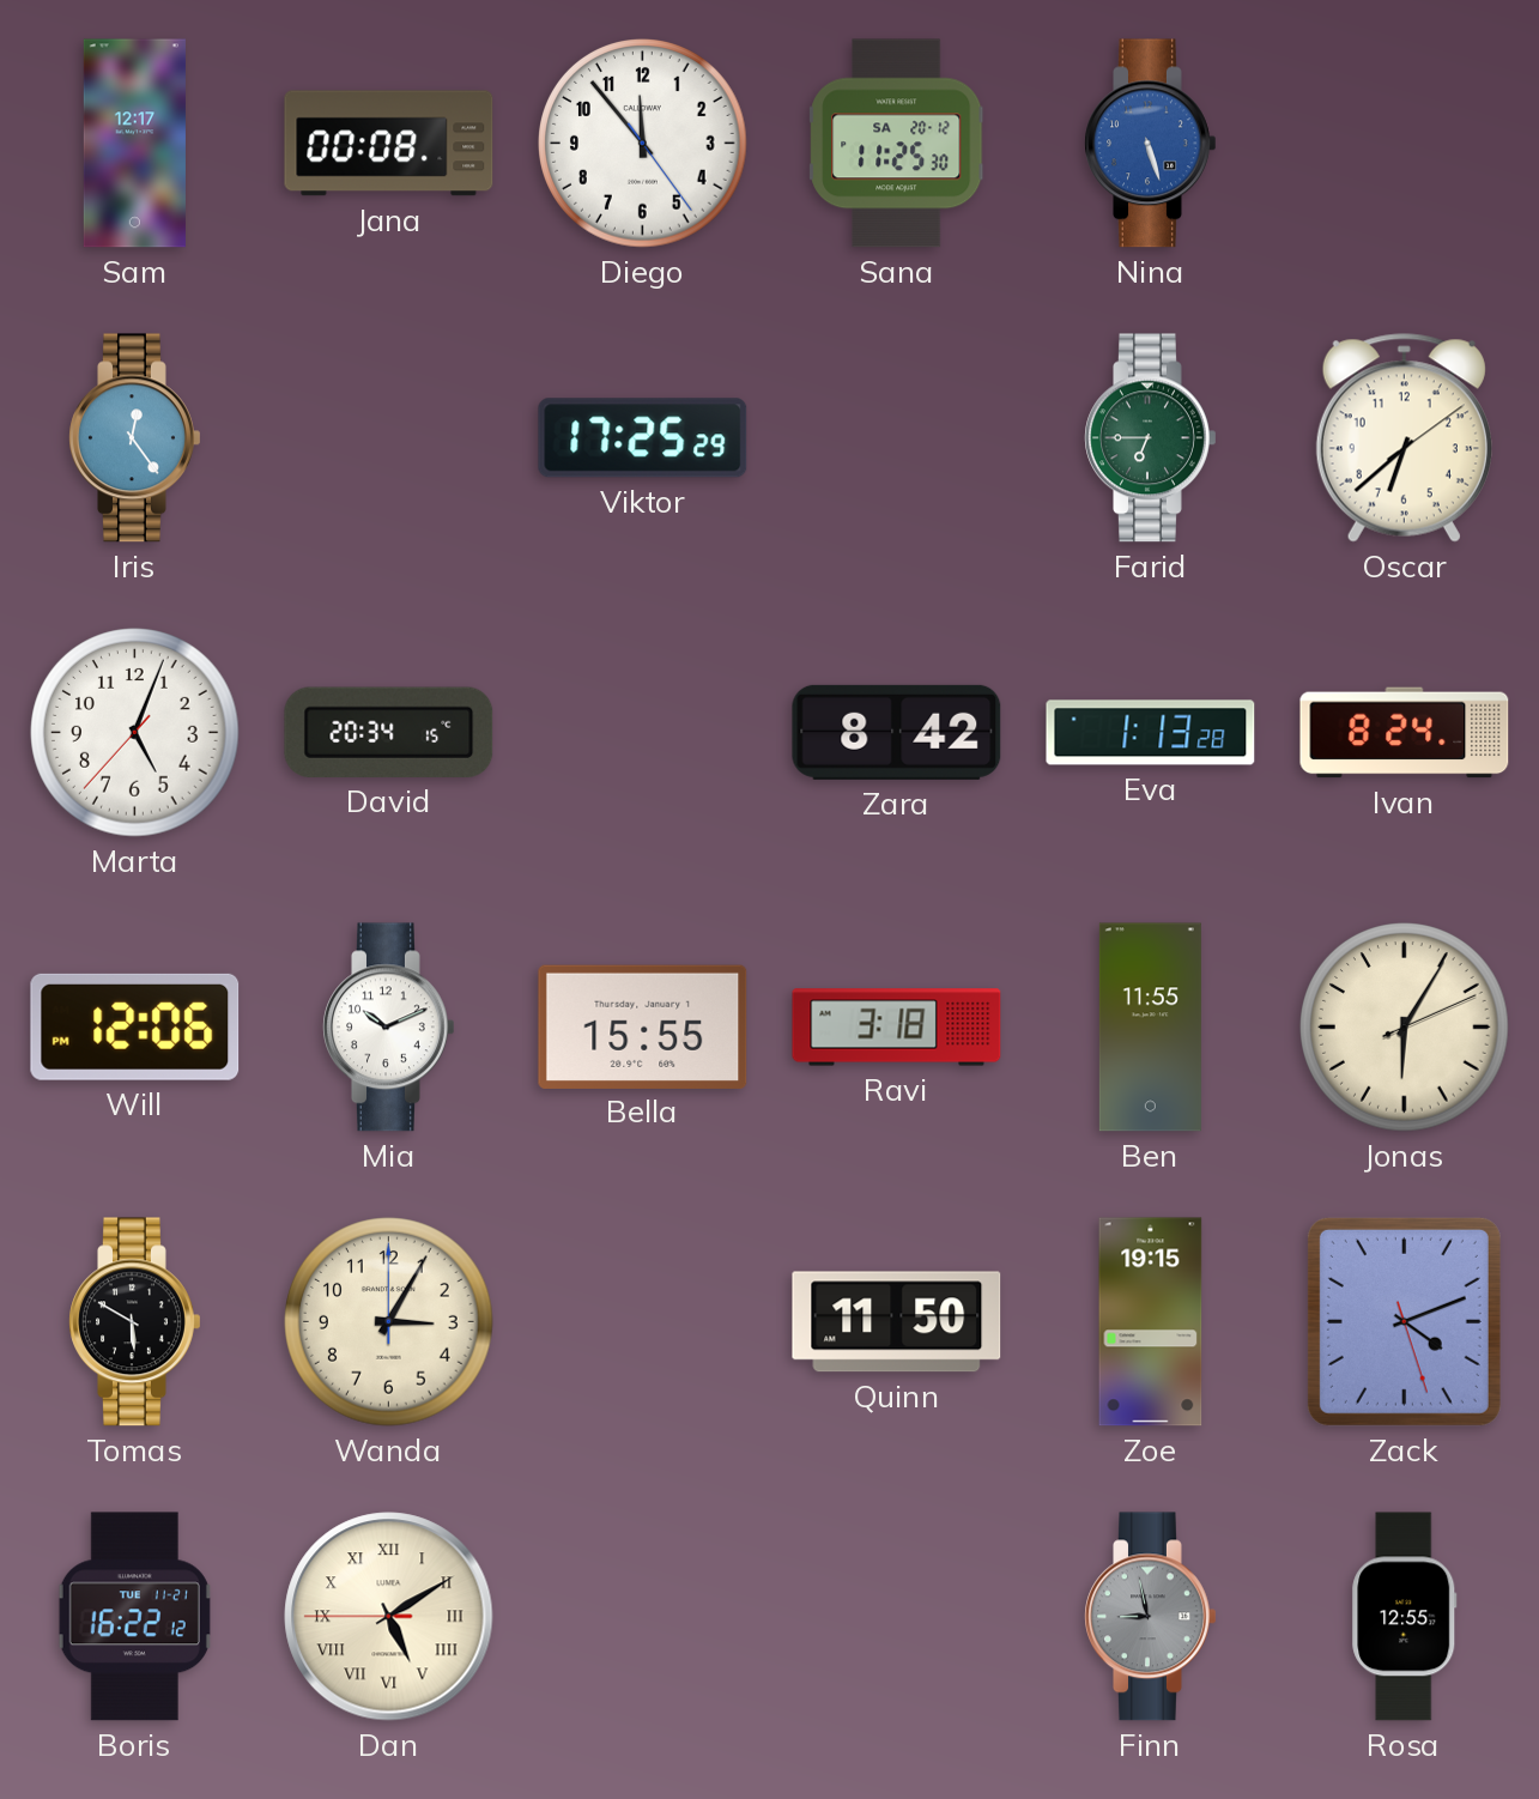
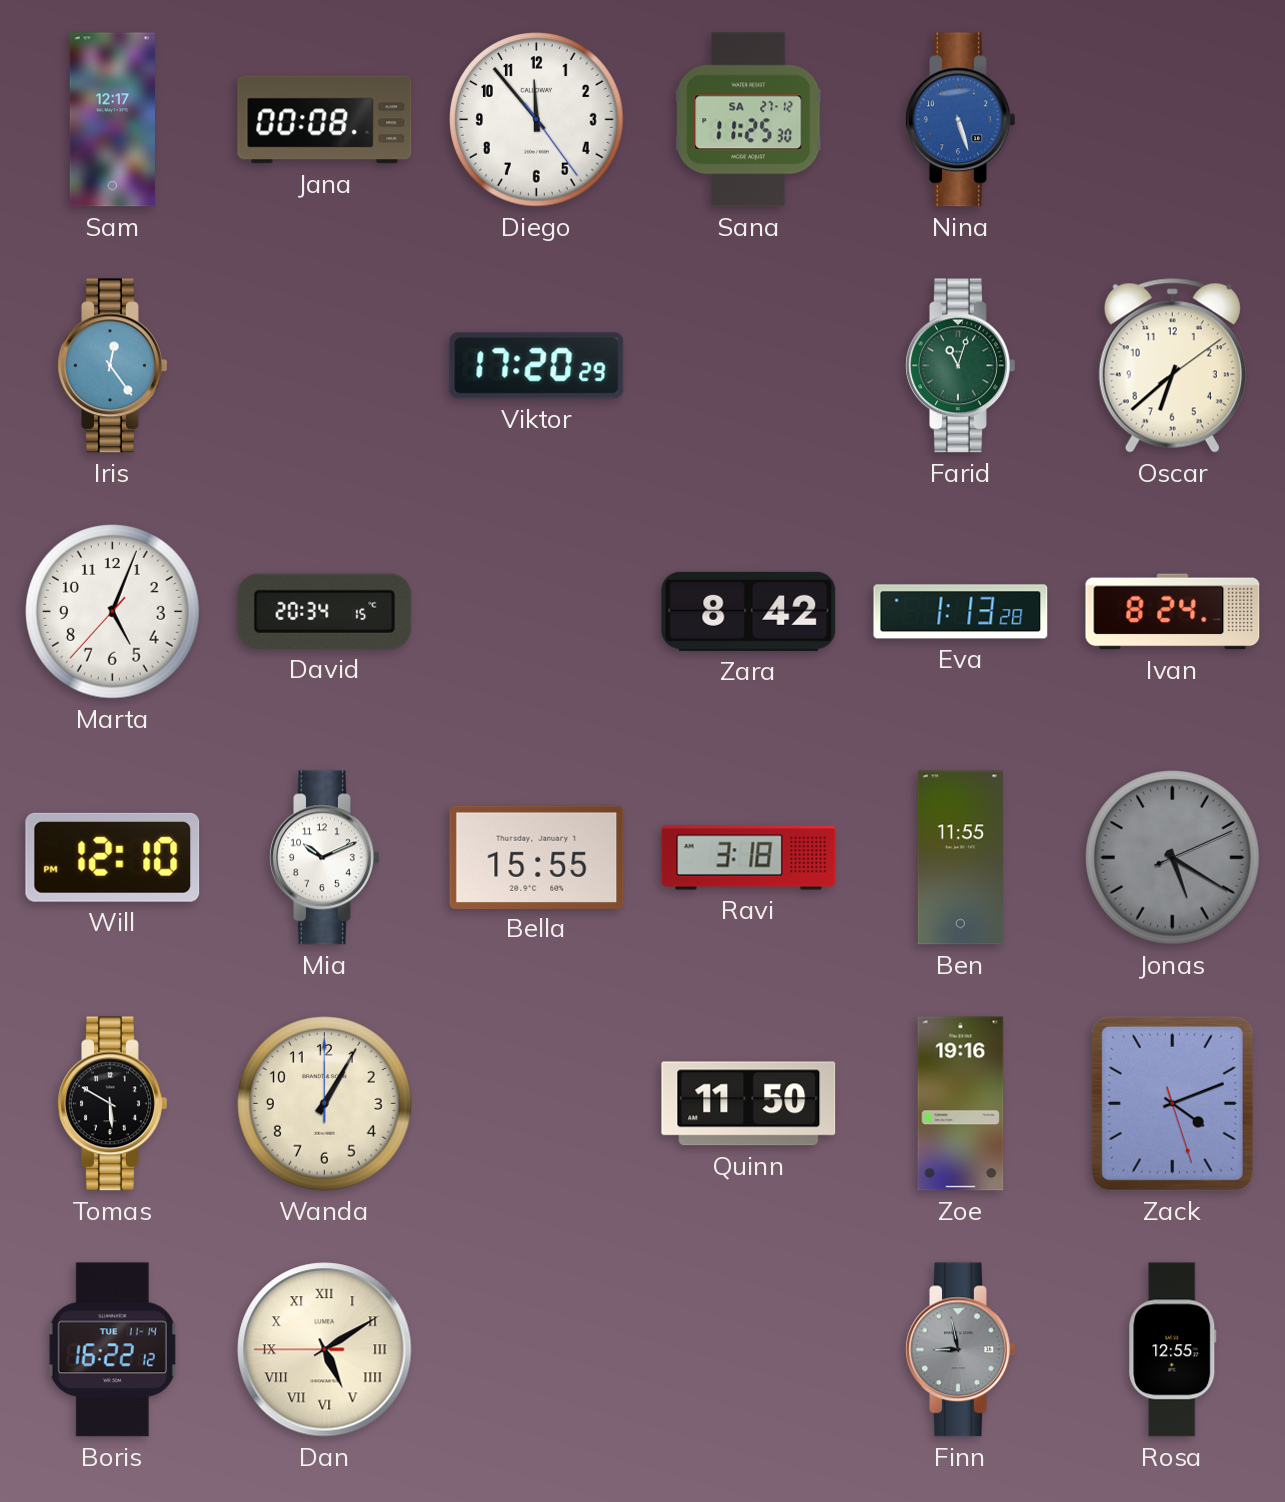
Sana date: SA 20-12 -> SA 27-12
Viktor: 17:25 -> 17:20
Farid: 6:45 -> 11:03
Will: 12:06 -> 12:10
Jonas: 6:05 -> 5:20
Jonas dial: cream -> grey
Wanda: 3:05 -> 1:05
Zoe: 19:15 -> 19:16
Boris date: TUE 11-21 -> TUE 11-14
